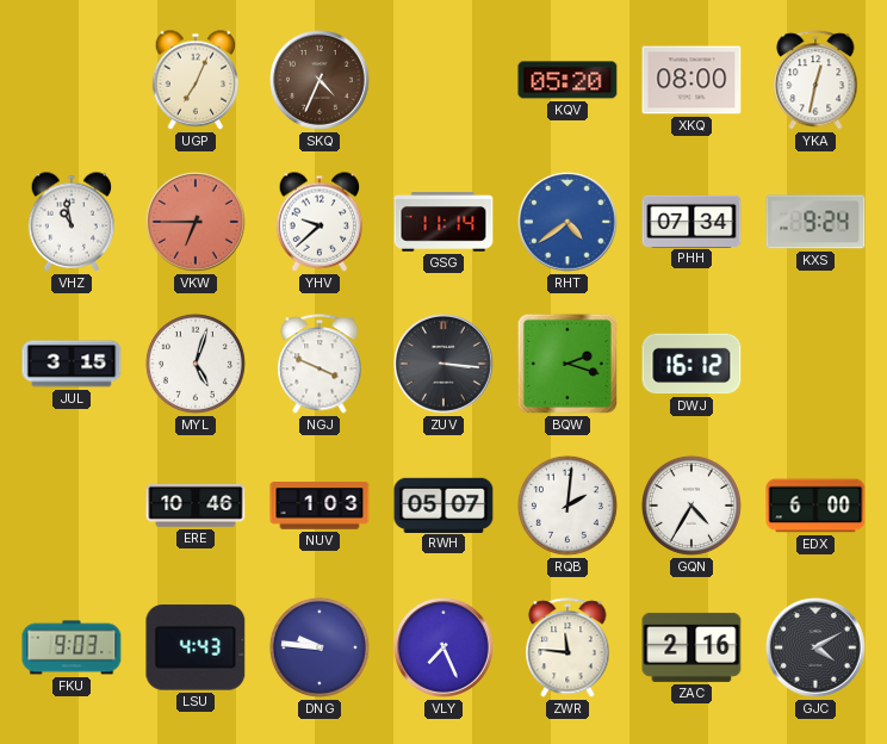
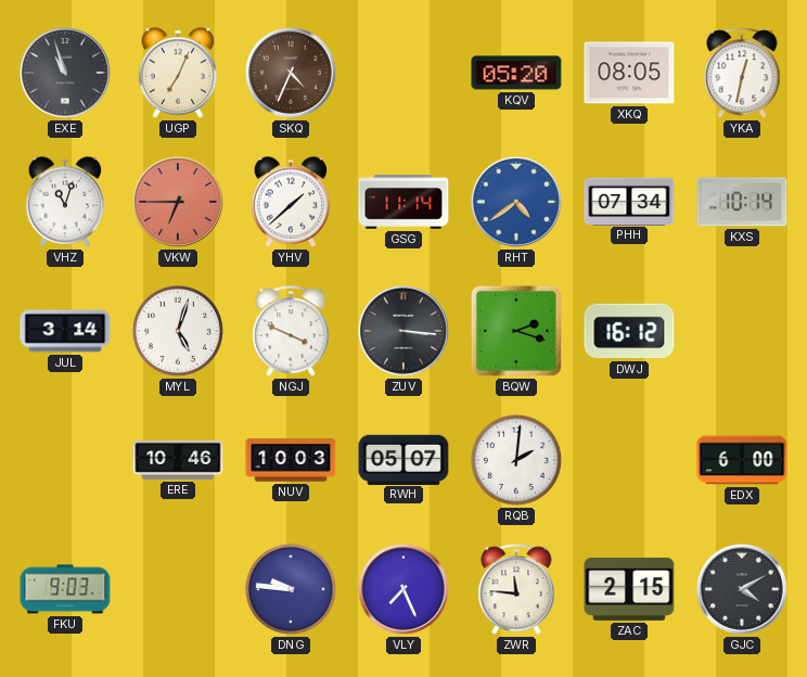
EXE: none -> 10:57
XKQ: 08:00 -> 08:05
VHZ: 10:58 -> 11:03
YHV: 9:38 -> 1:38
KXS: 9:24 -> 10:14
JUL: 3:15 -> 3:14
NUV: 1:03 -> 10:03
GQN: 4:35 -> none
LSU: 4:43 -> none
ZAC: 2:16 -> 2:15
